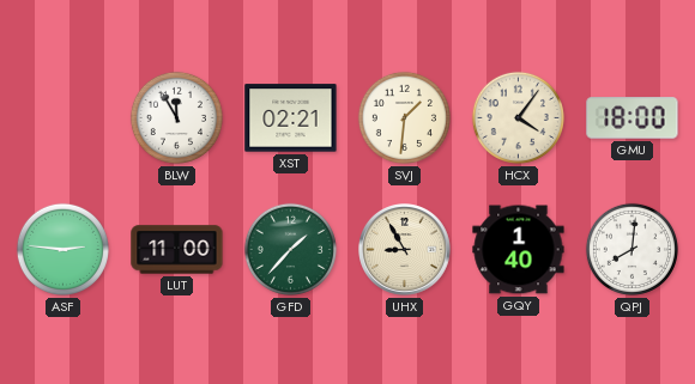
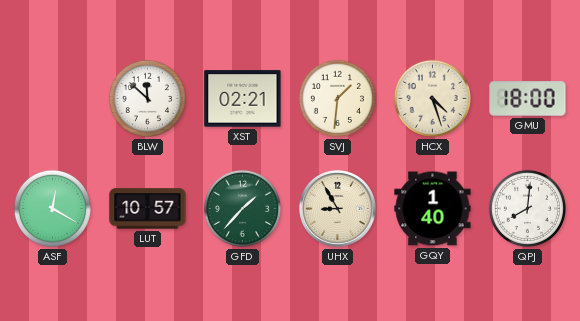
BLW: 11:55 -> 11:52
HCX: 4:06 -> 4:27
ASF: 2:46 -> 12:20
LUT: 11:00 -> 10:57
